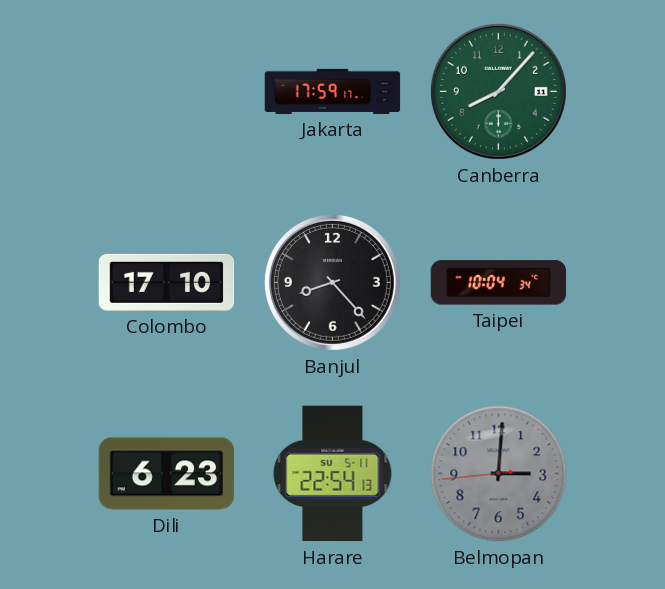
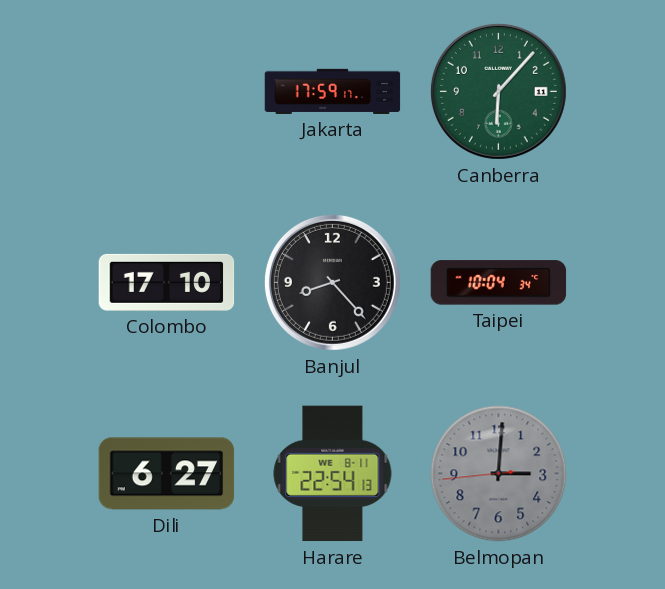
Canberra: 8:07 -> 6:07
Dili: 6:23 -> 6:27
Harare date: SU 5-11 -> WE 8-11
